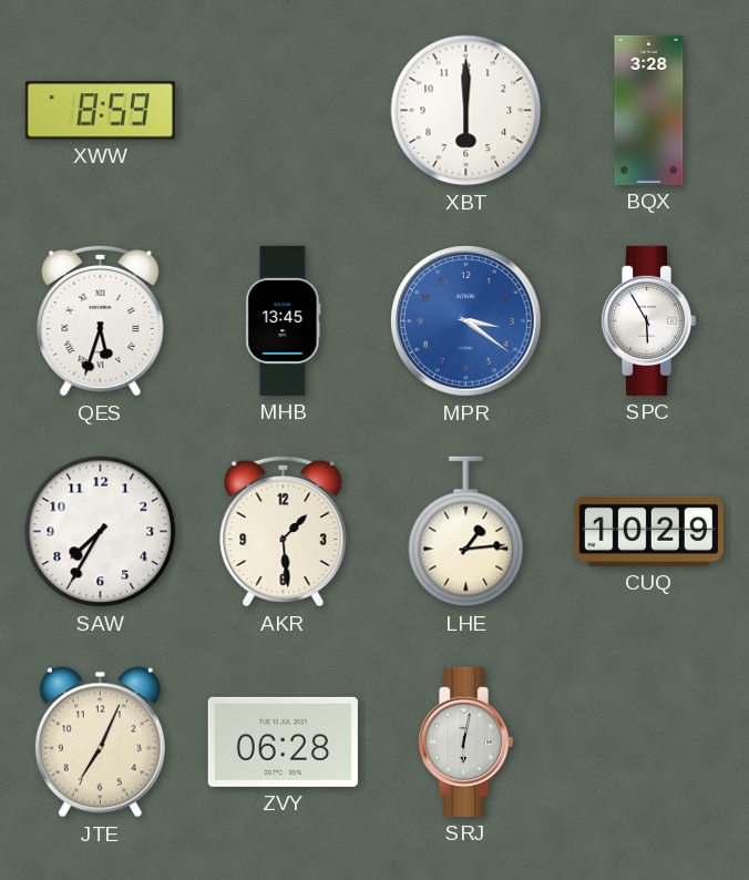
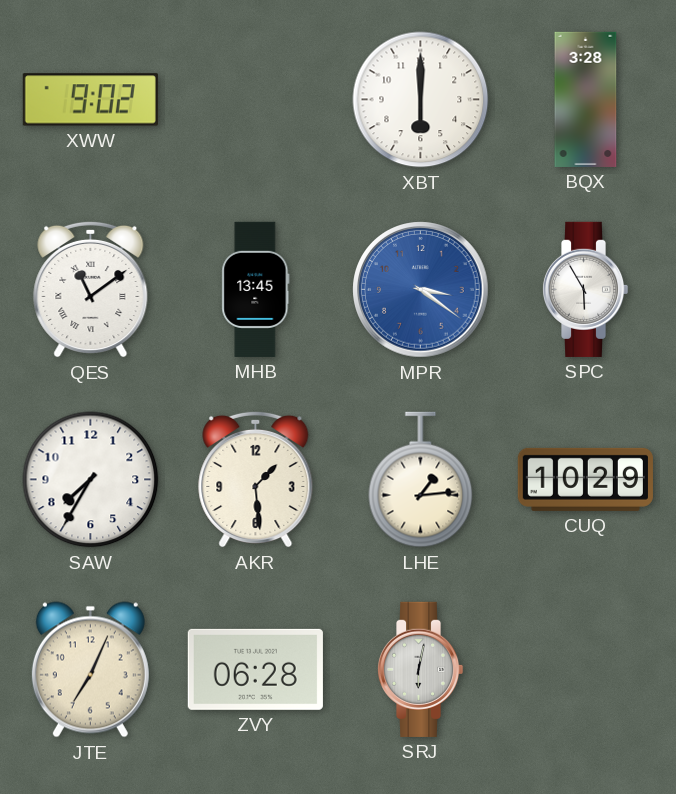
XWW: 8:59 -> 9:02
QES: 5:33 -> 11:09
